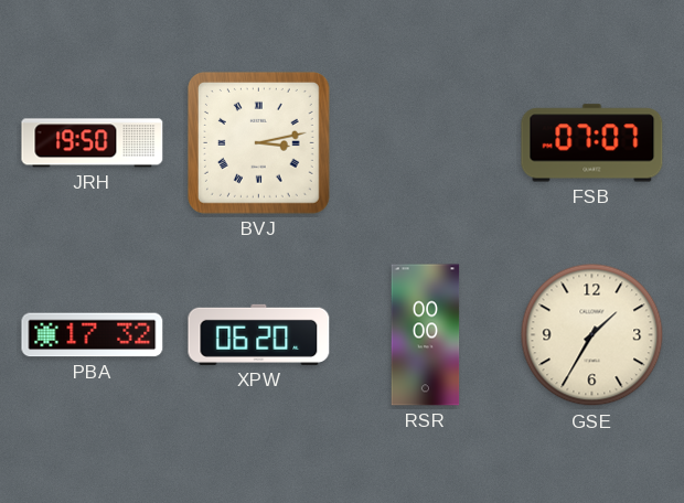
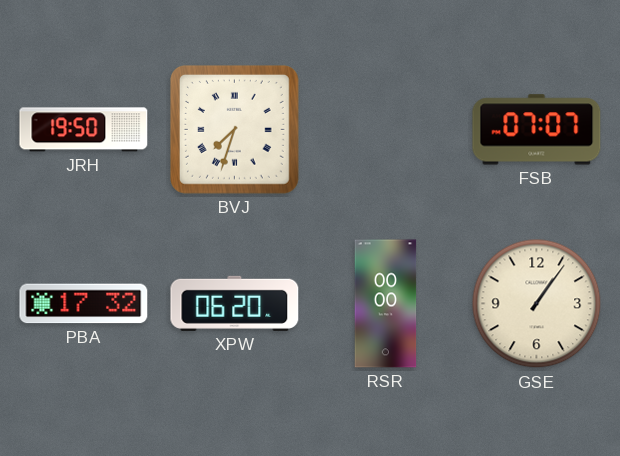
BVJ: 3:13 -> 7:33
GSE: 1:35 -> 1:06
